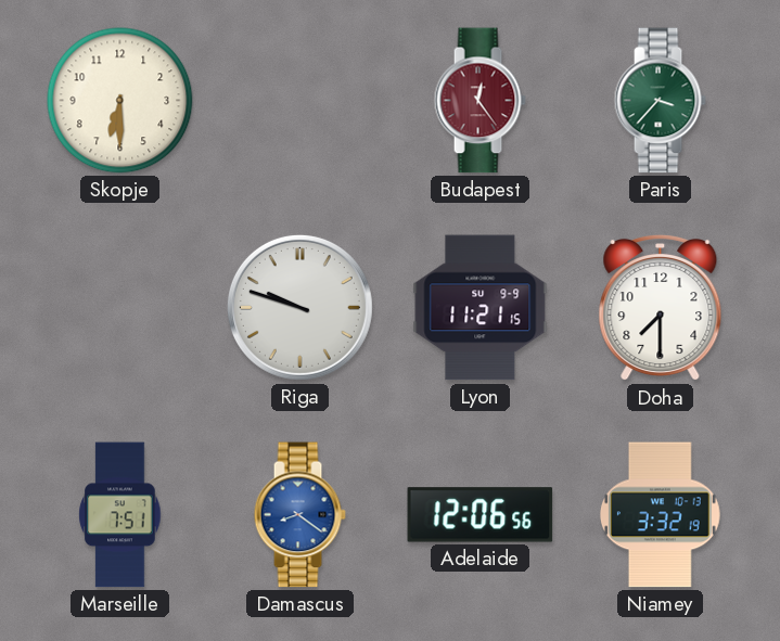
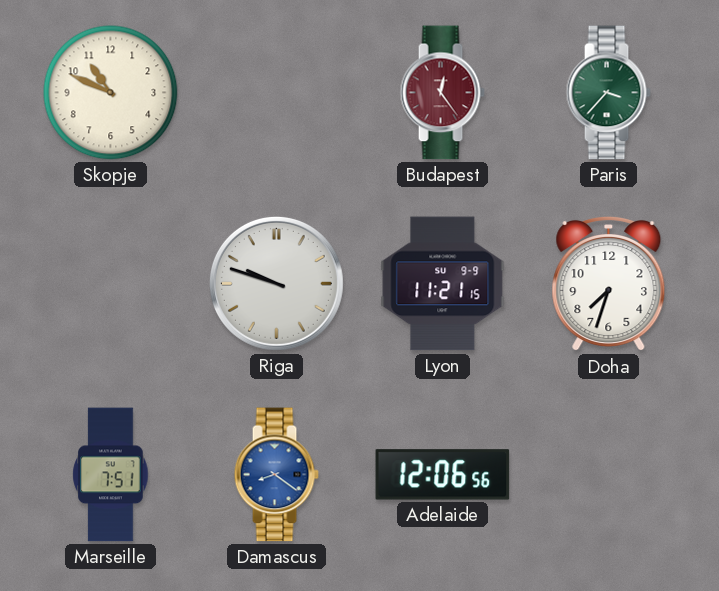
Skopje: 6:30 -> 10:49
Doha: 7:30 -> 7:33
Niamey: 3:32 -> none
